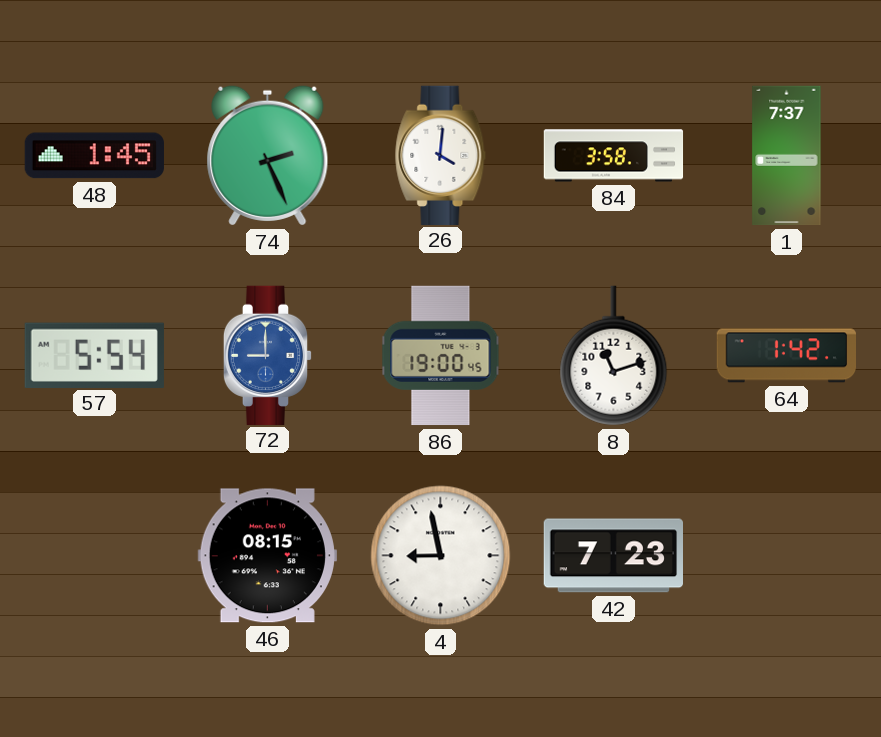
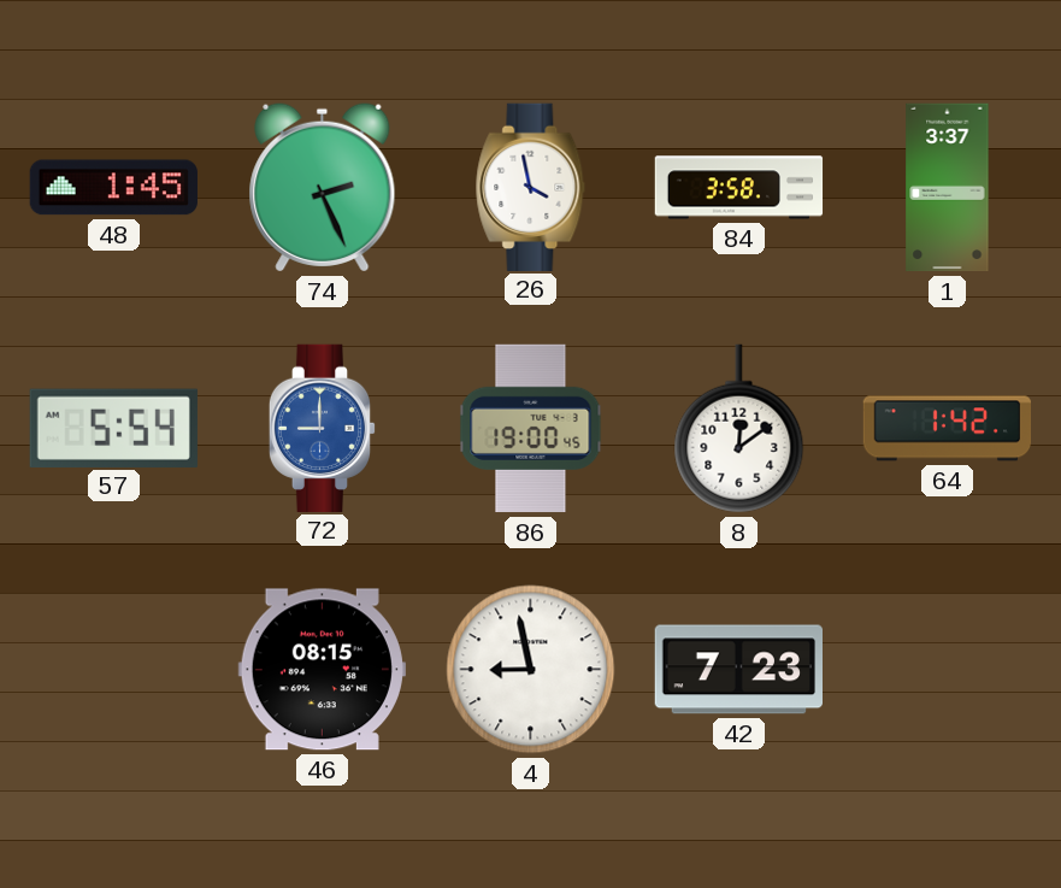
26: 4:01 -> 3:58
1: 7:37 -> 3:37
8: 11:12 -> 12:09
